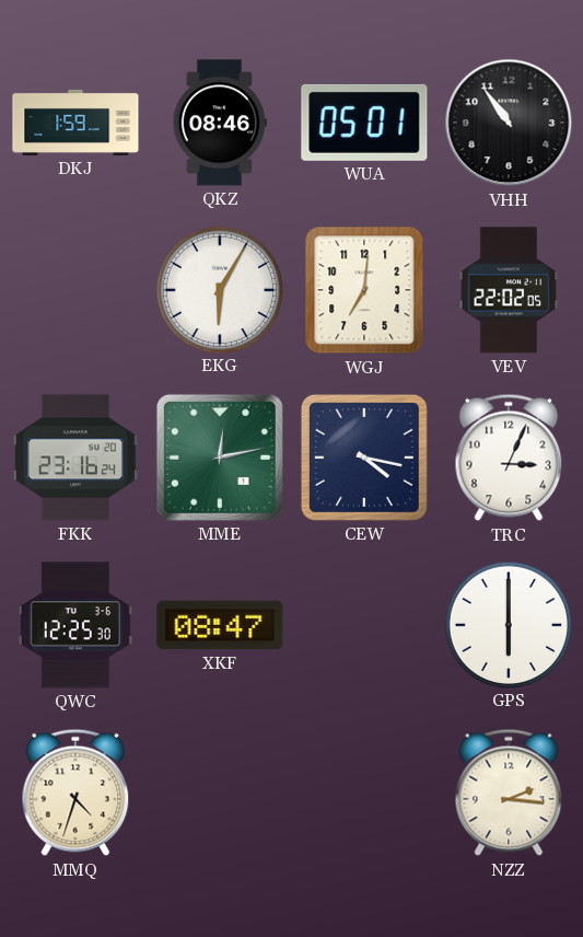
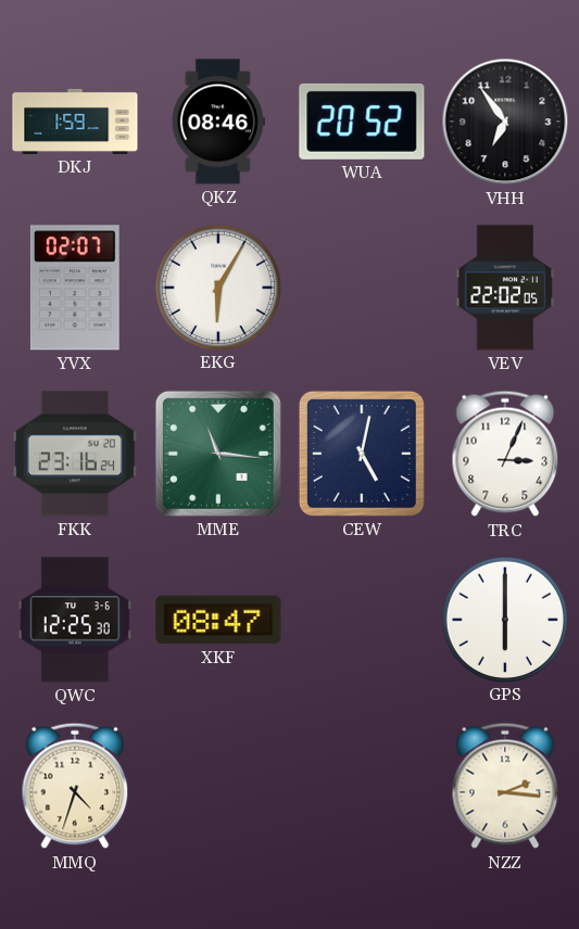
WUA: 05:01 -> 20:52
VHH: 10:54 -> 6:54
YVX: none -> 02:07
WGJ: 7:01 -> none
MME: 12:13 -> 11:16
CEW: 4:17 -> 5:02
